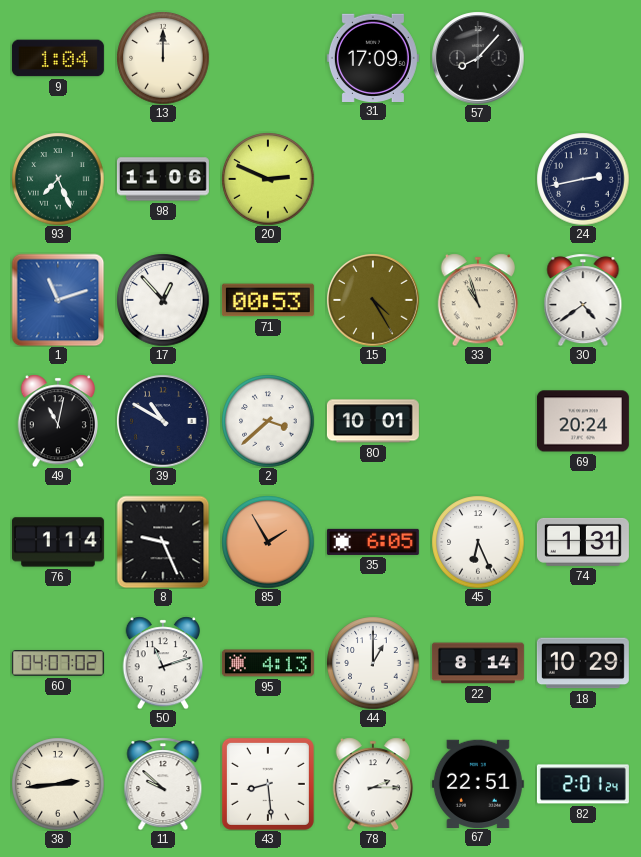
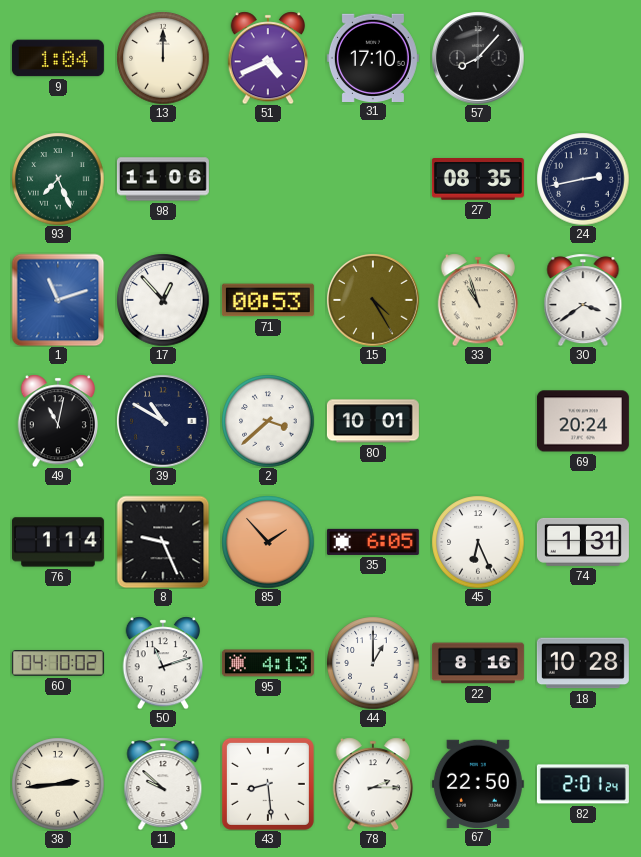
51: none -> 4:41
31: 17:09 -> 17:10
20: 2:49 -> none
27: none -> 08:35
30: 4:39 -> 3:39
85: 1:55 -> 1:53
60: 04:07 -> 04:10
22: 8:14 -> 8:16
18: 10:29 -> 10:28
67: 22:51 -> 22:50
